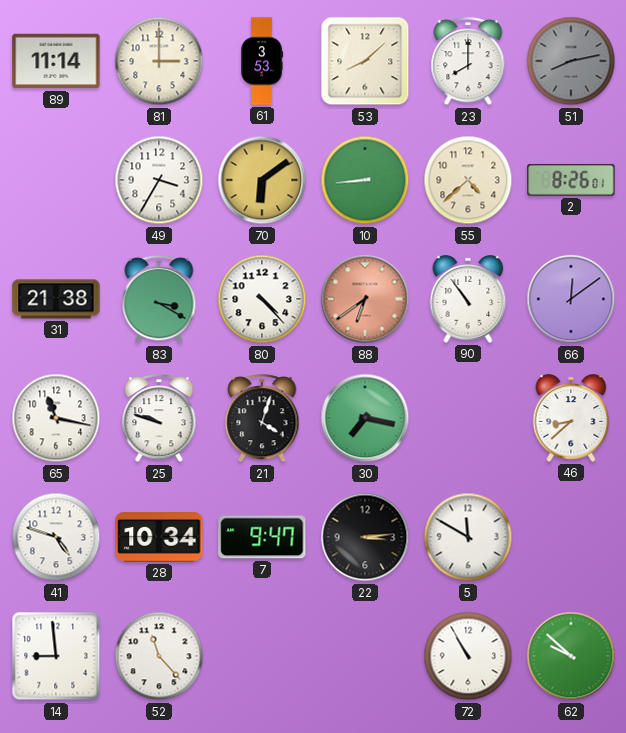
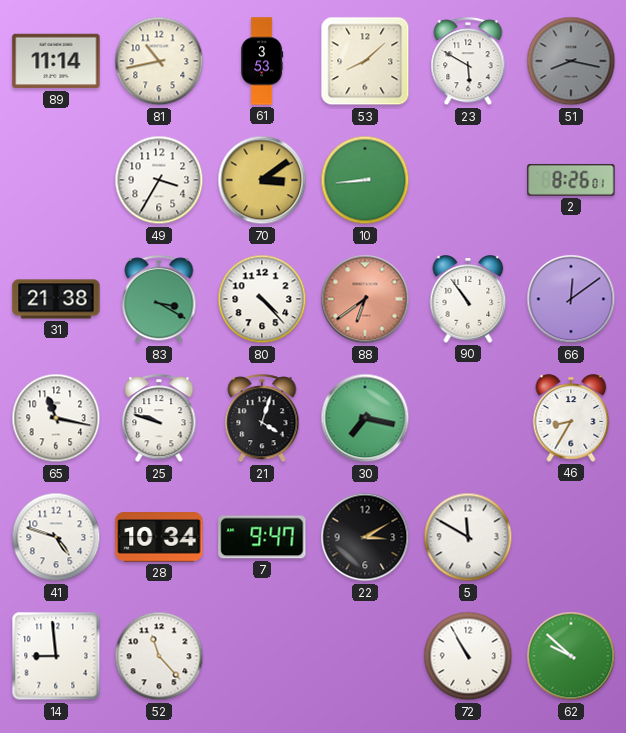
81: 3:00 -> 10:43
23: 8:00 -> 5:50
51: 8:13 -> 8:17
70: 6:09 -> 3:09
55: 4:38 -> none
46: 8:38 -> 8:35
22: 3:14 -> 3:10
